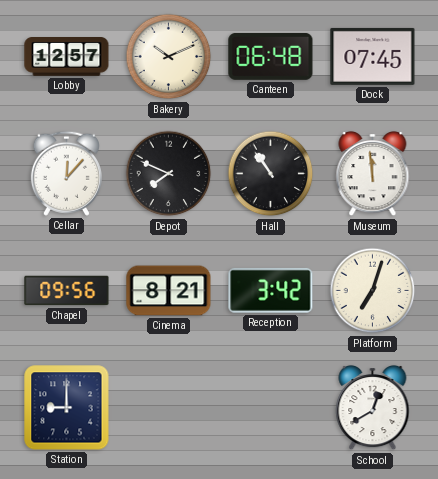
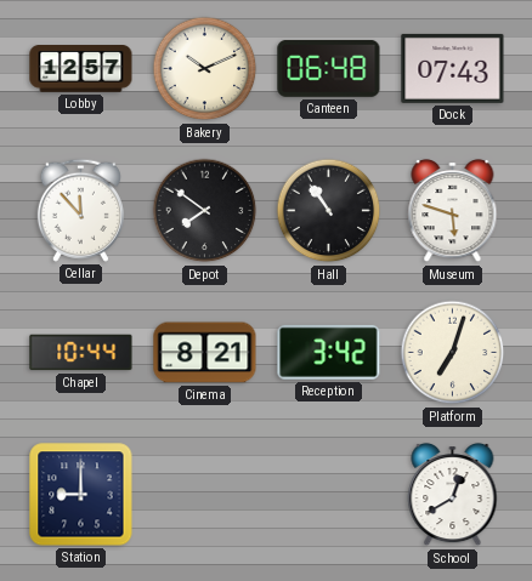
Dock: 07:45 -> 07:43
Cellar: 12:07 -> 11:53
Depot: 7:49 -> 7:51
Museum: 11:59 -> 5:48
Chapel: 09:56 -> 10:44
